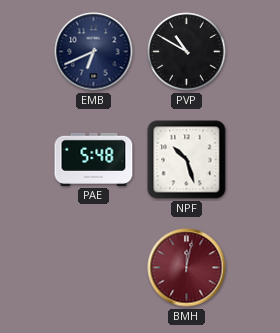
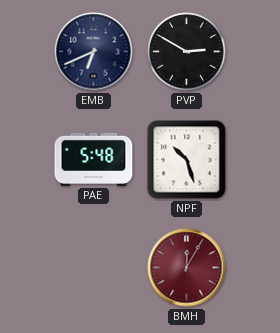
PVP: 10:50 -> 2:50
BMH: 12:02 -> 12:05
